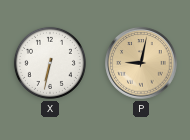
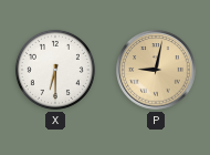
X: 6:32 -> 6:30
